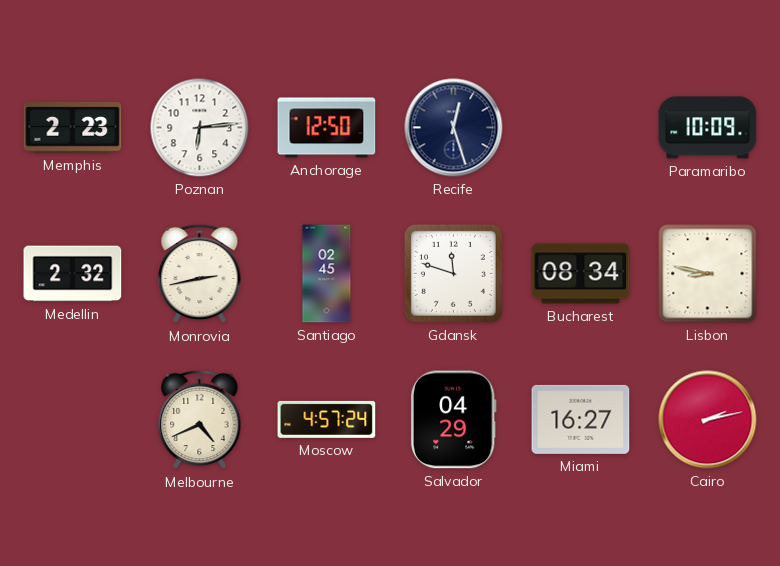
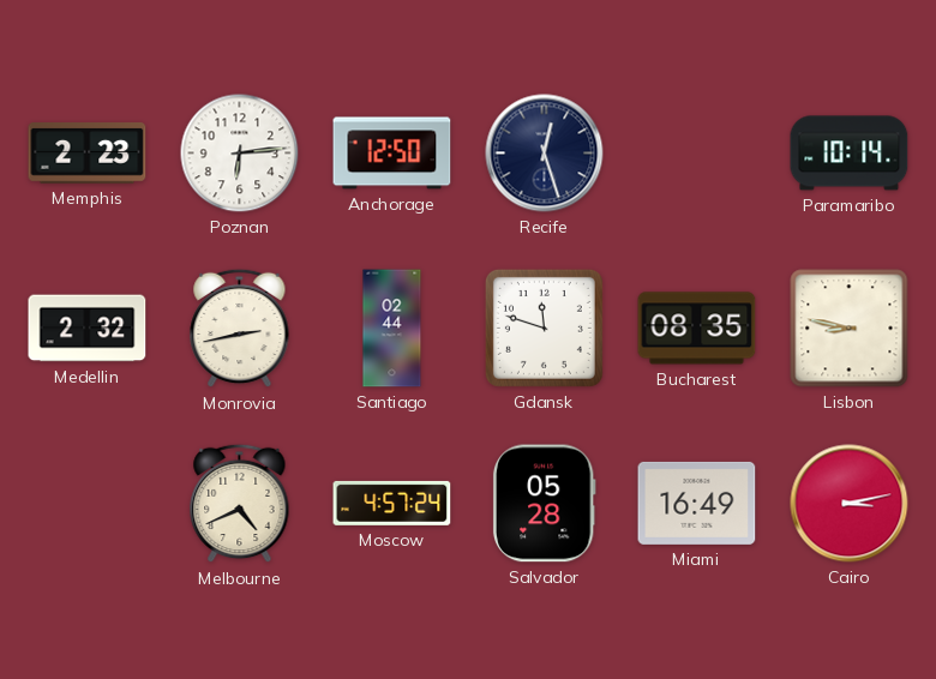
Paramaribo: 10:09 -> 10:14
Santiago: 02:45 -> 02:44
Bucharest: 08:34 -> 08:35
Salvador: 04:29 -> 05:28
Miami: 16:27 -> 16:49
Cairo: 2:13 -> 3:13
